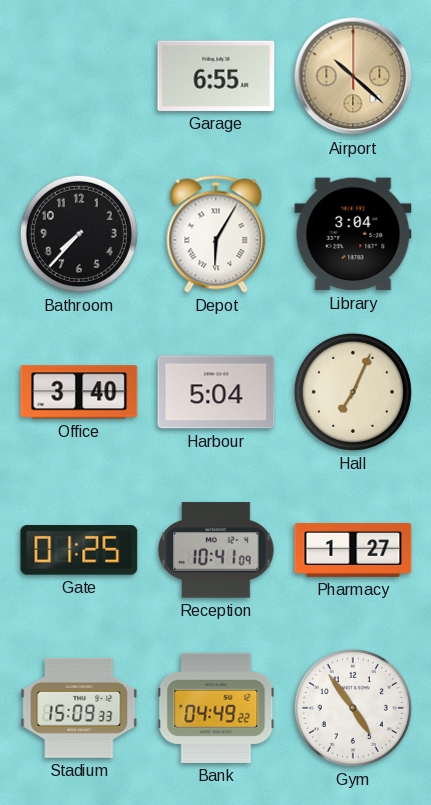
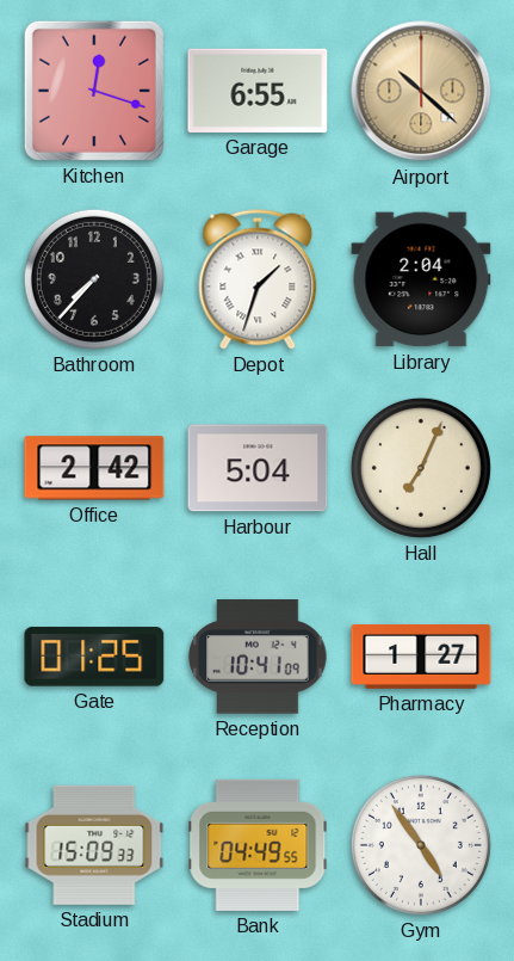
Kitchen: none -> 12:18
Depot: 6:05 -> 1:33
Library: 3:04 -> 2:04
Office: 3:40 -> 2:42
Bank: 04:49:22 -> 04:49:55
